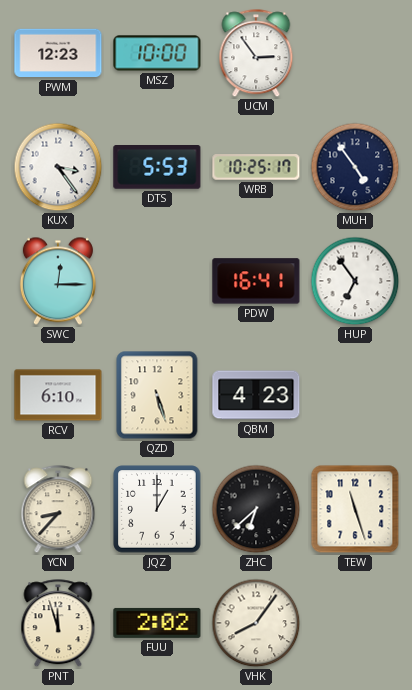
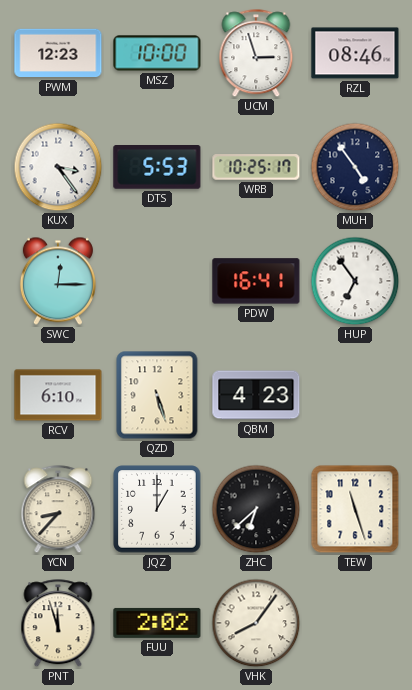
UCM: 2:54 -> 2:57
RZL: none -> 08:46
